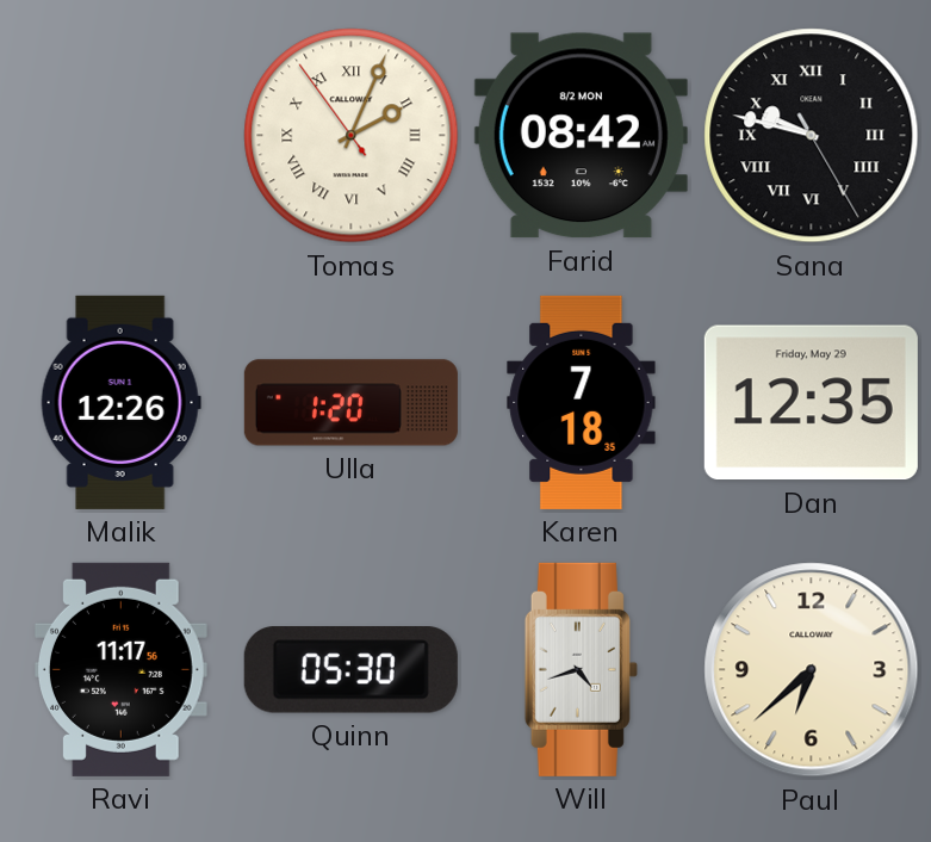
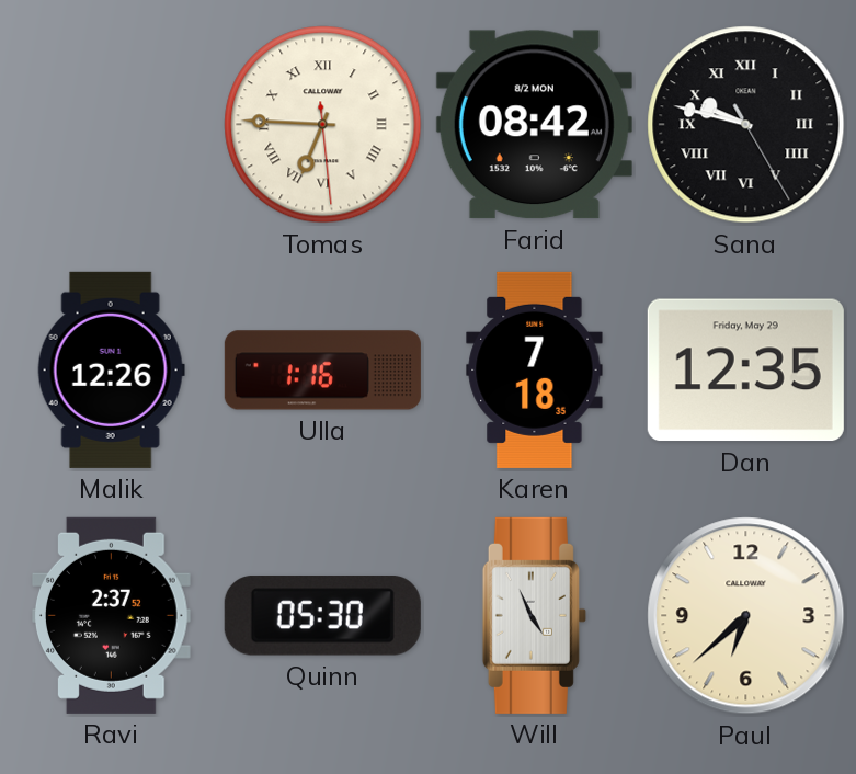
Tomas: 2:03 -> 6:45
Ulla: 1:20 -> 1:16
Ravi: 11:17 -> 2:37
Will: 4:42 -> 4:56
